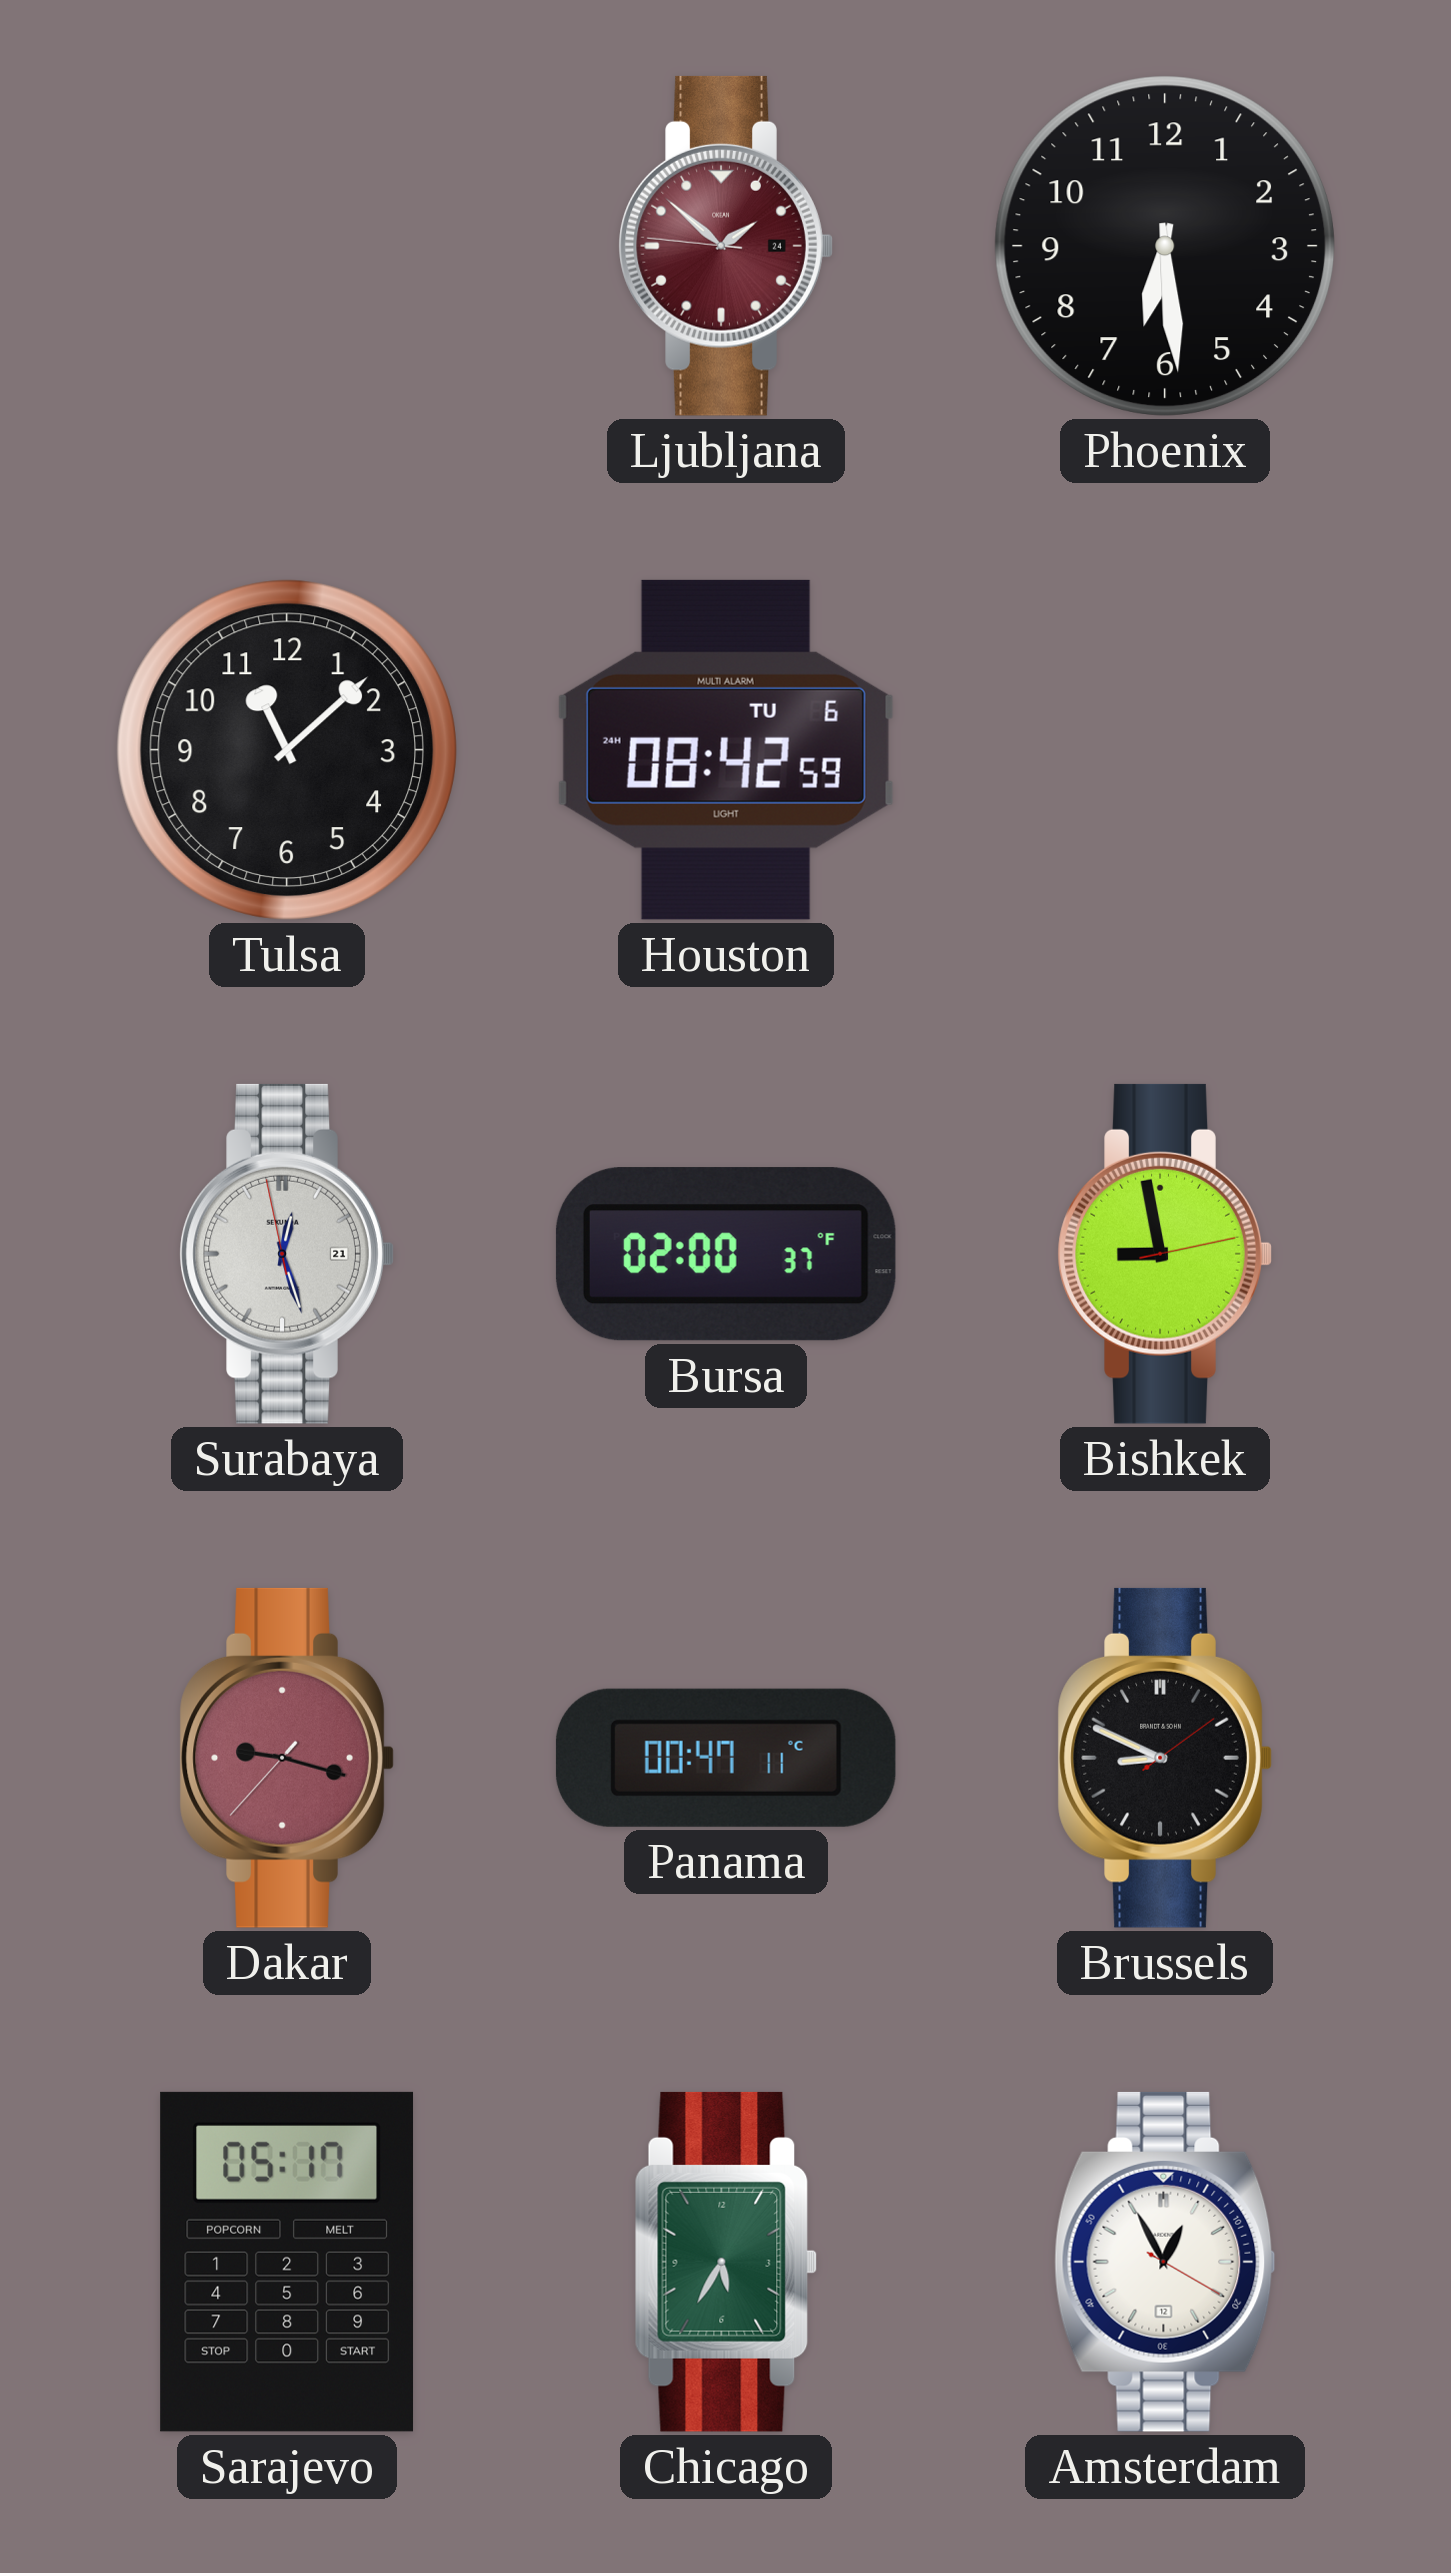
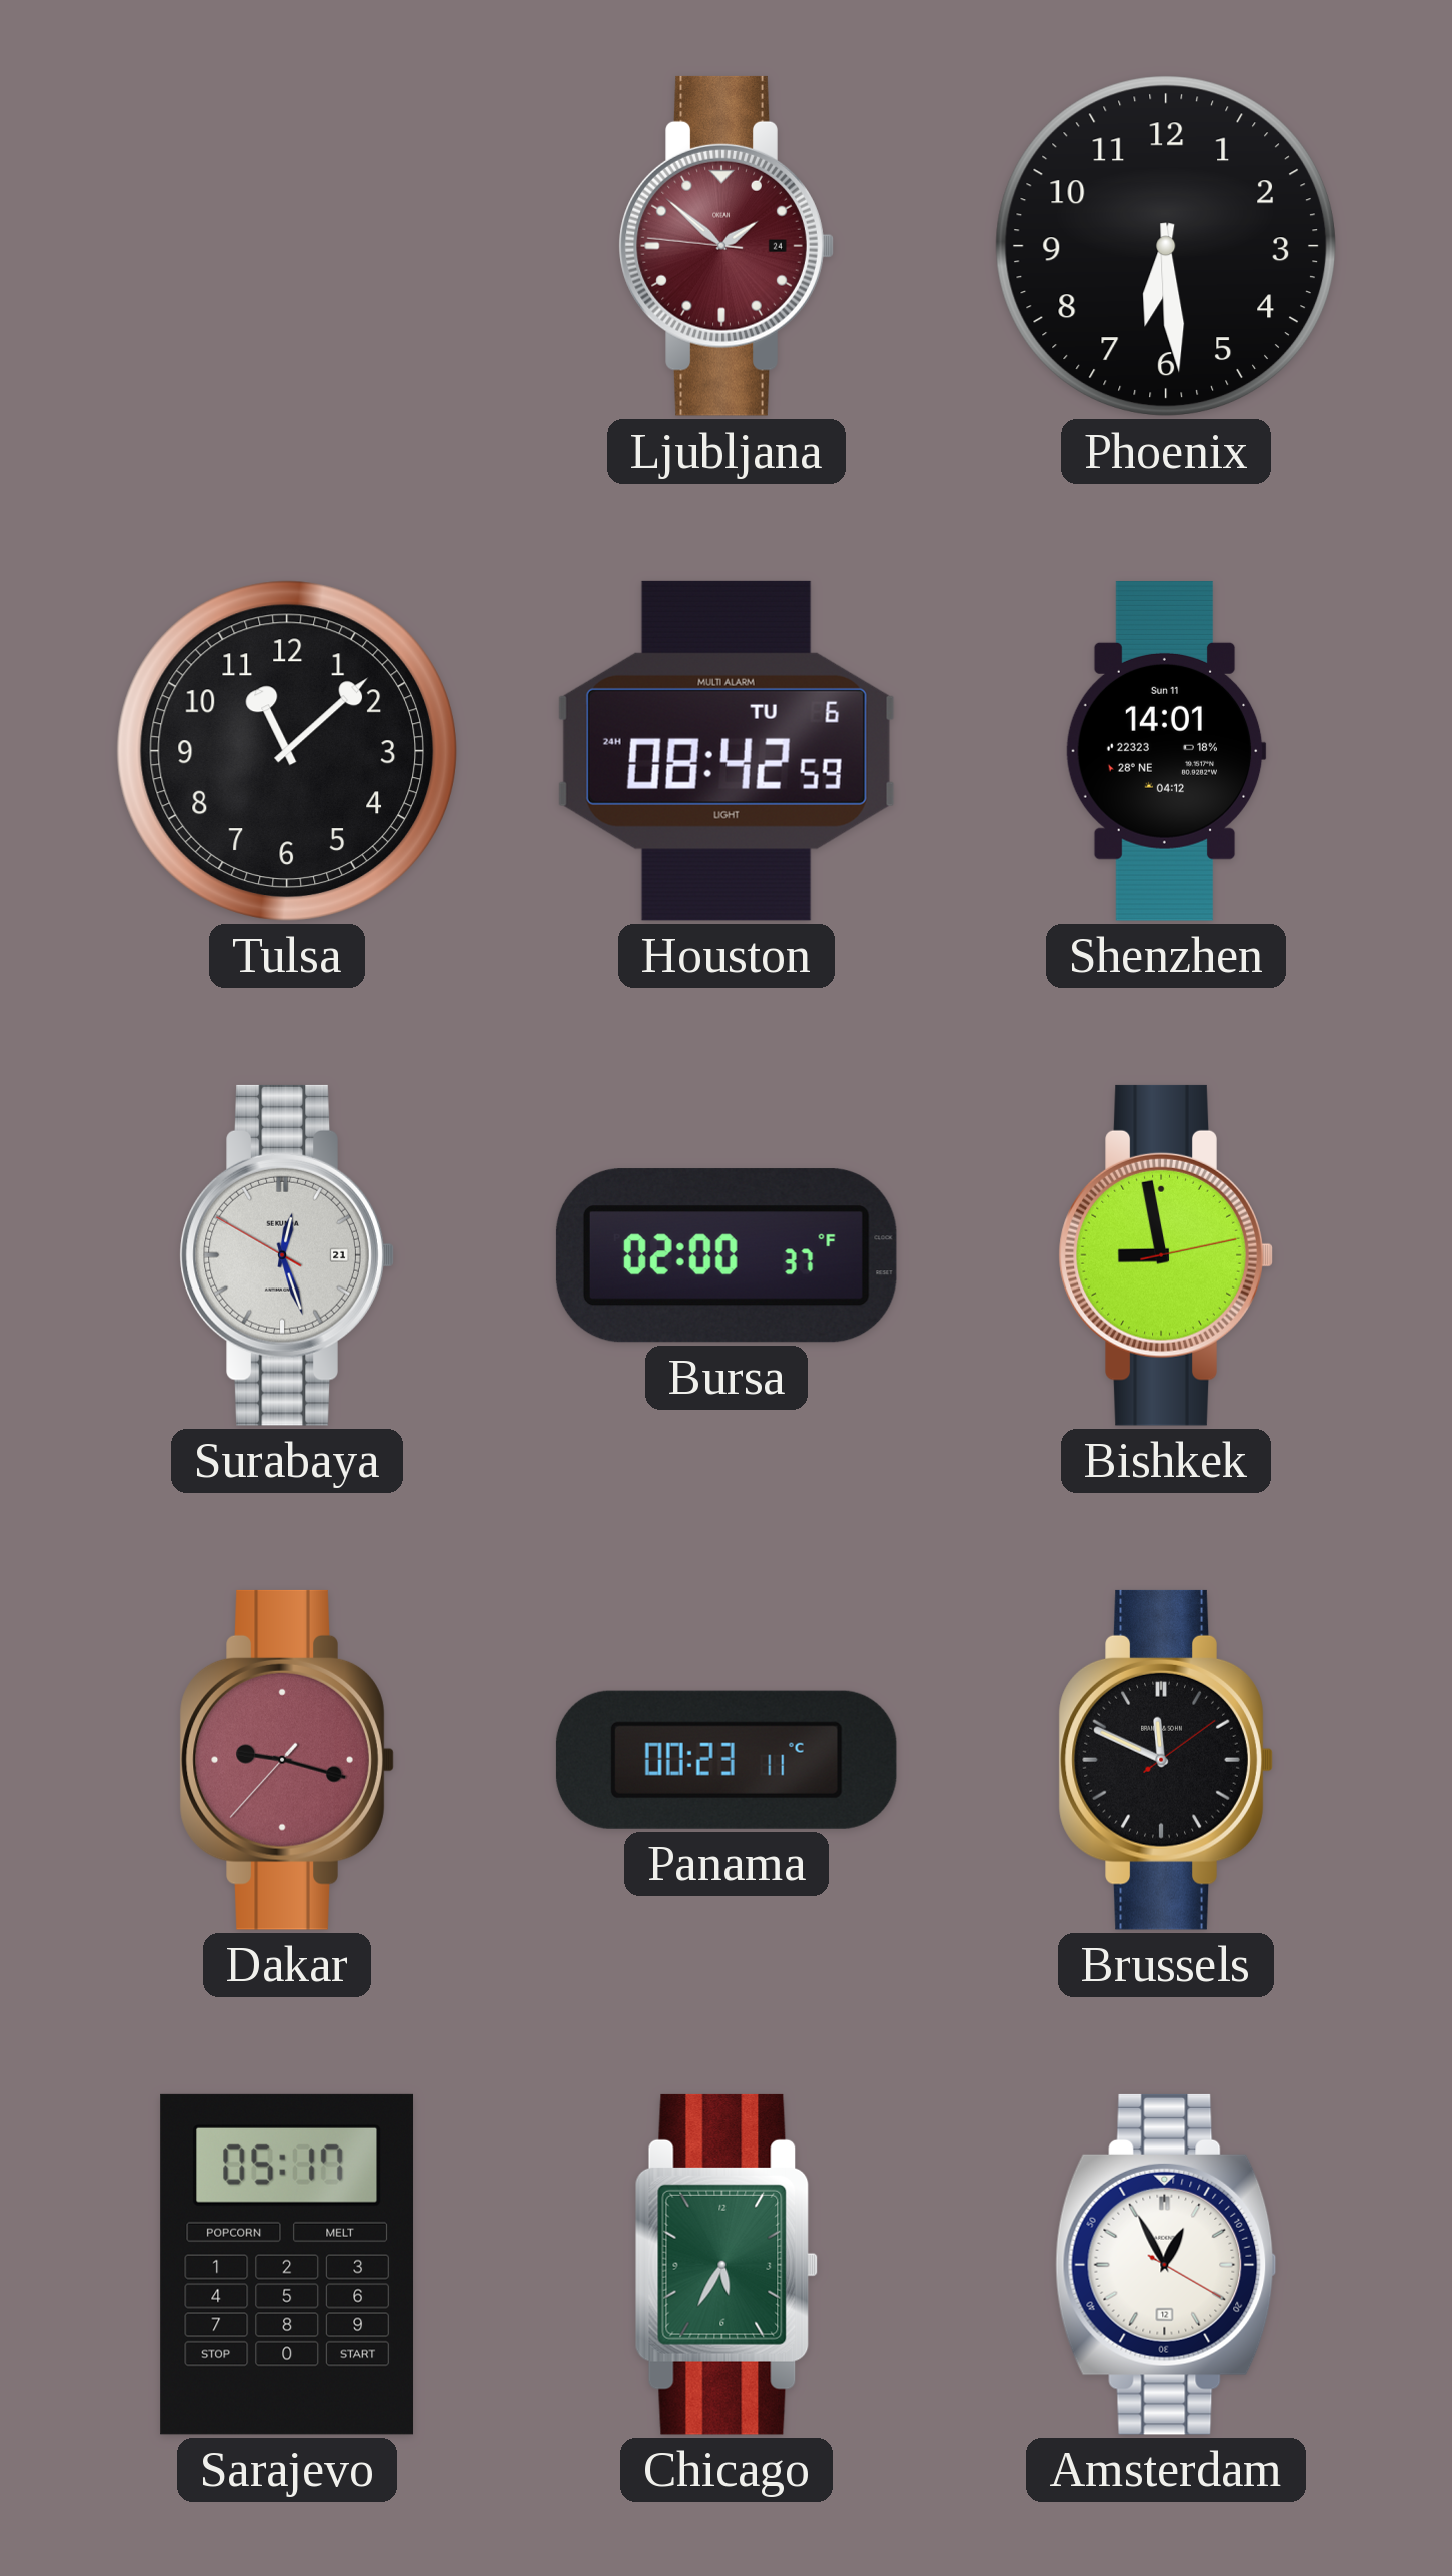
Shenzhen: none -> 14:01
Surabaya: 12:26:58 -> 12:26:50
Panama: 00:47 -> 00:23
Brussels: 8:49 -> 11:49
